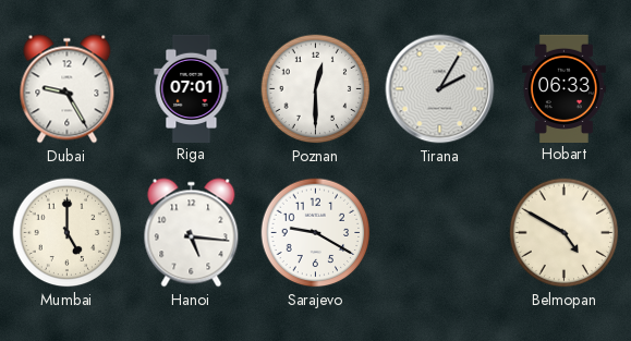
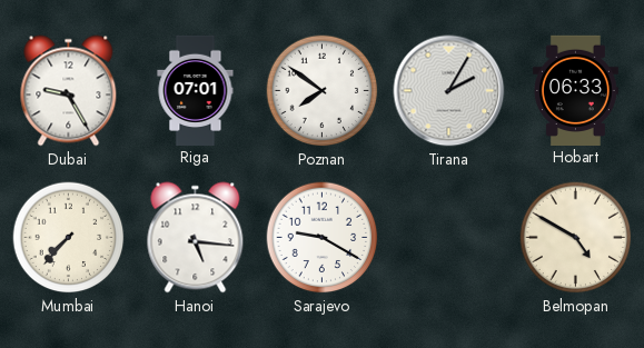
Poznan: 12:30 -> 7:51
Mumbai: 5:00 -> 7:37
